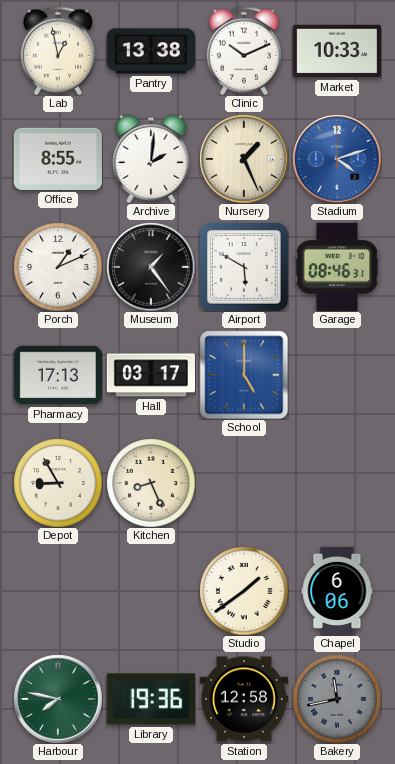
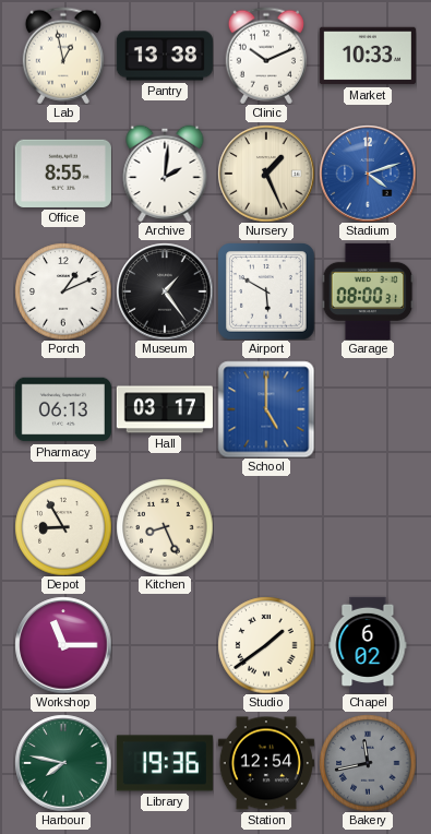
Garage: 08:46 -> 08:00
Pharmacy: 17:13 -> 06:13
Workshop: none -> 11:15
Chapel: 6:06 -> 6:02
Station: 12:58 -> 12:54
